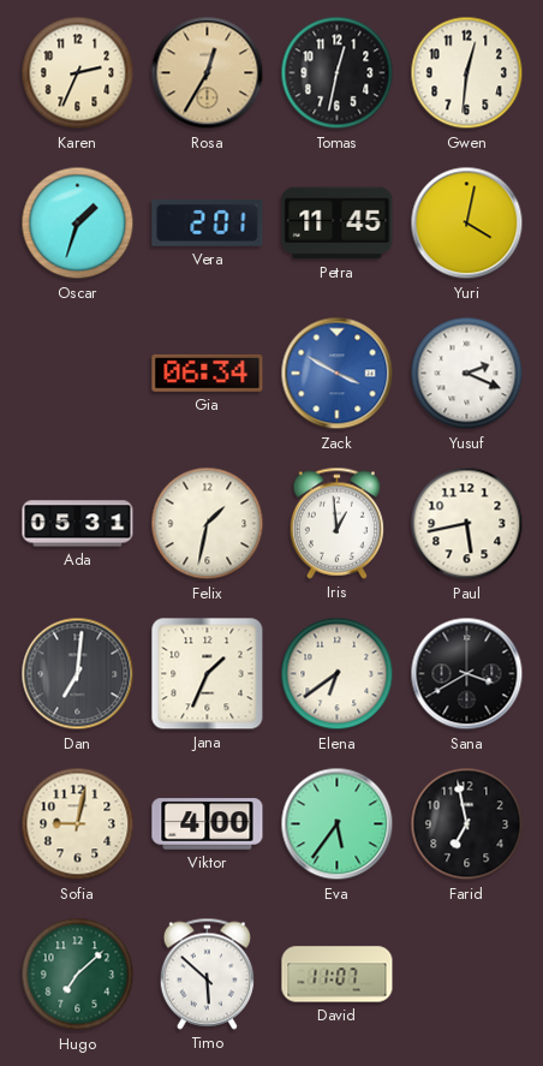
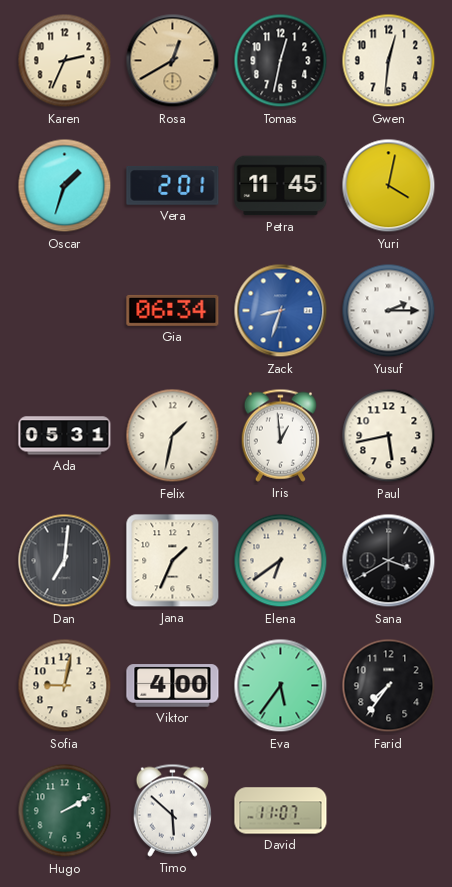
Rosa: 12:35 -> 12:40
Zack: 3:50 -> 8:33
Yusuf: 2:19 -> 2:15
Farid: 6:58 -> 7:36
Hugo: 7:08 -> 2:10
